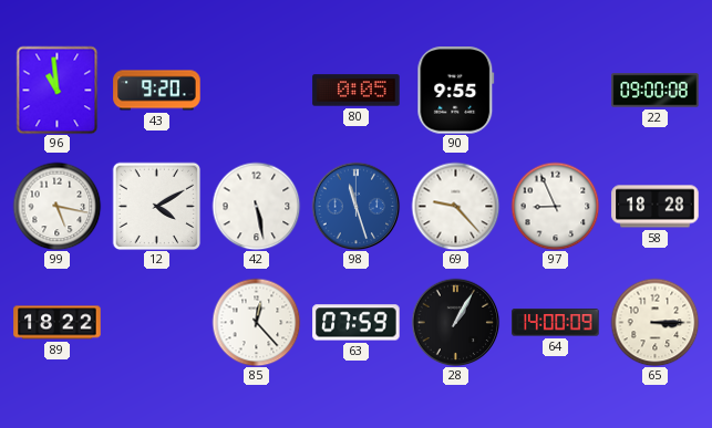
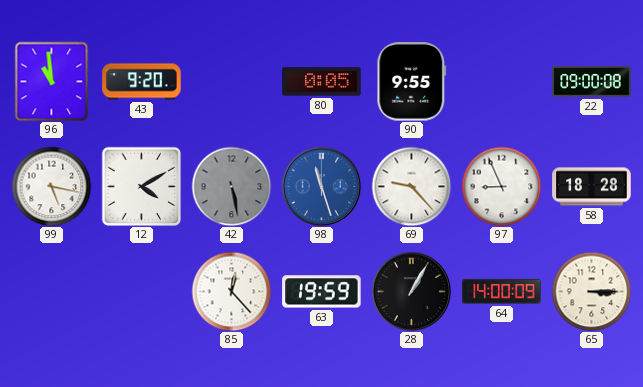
42 dial: white -> grey
89: 18:22 -> none
63: 07:59 -> 19:59
